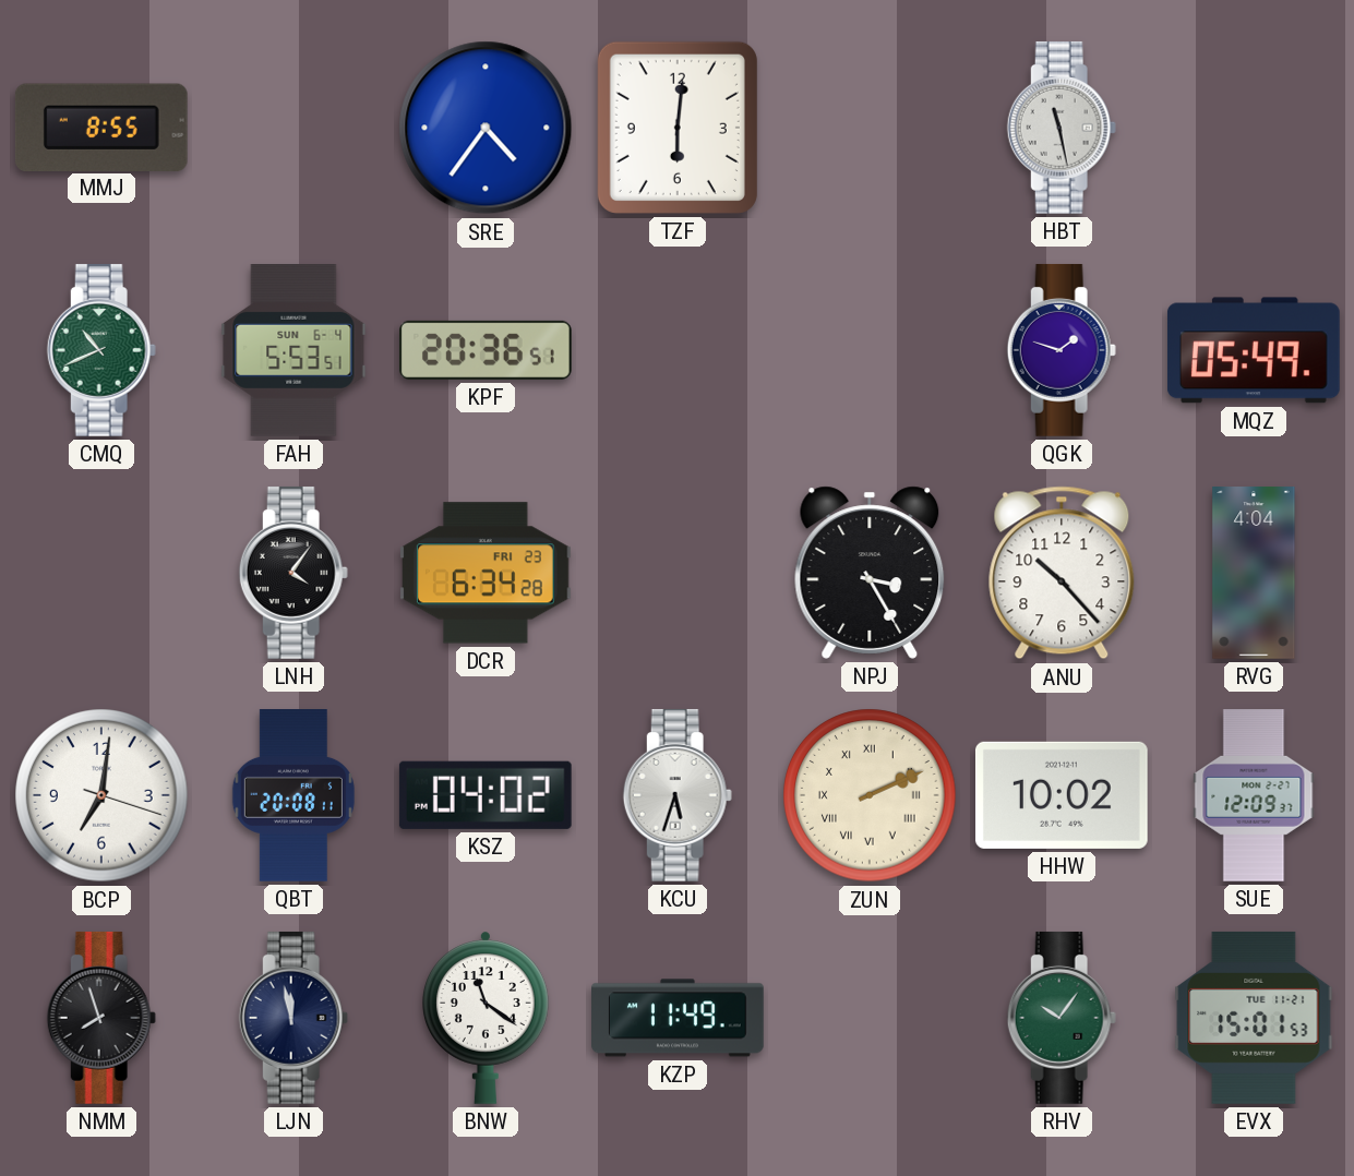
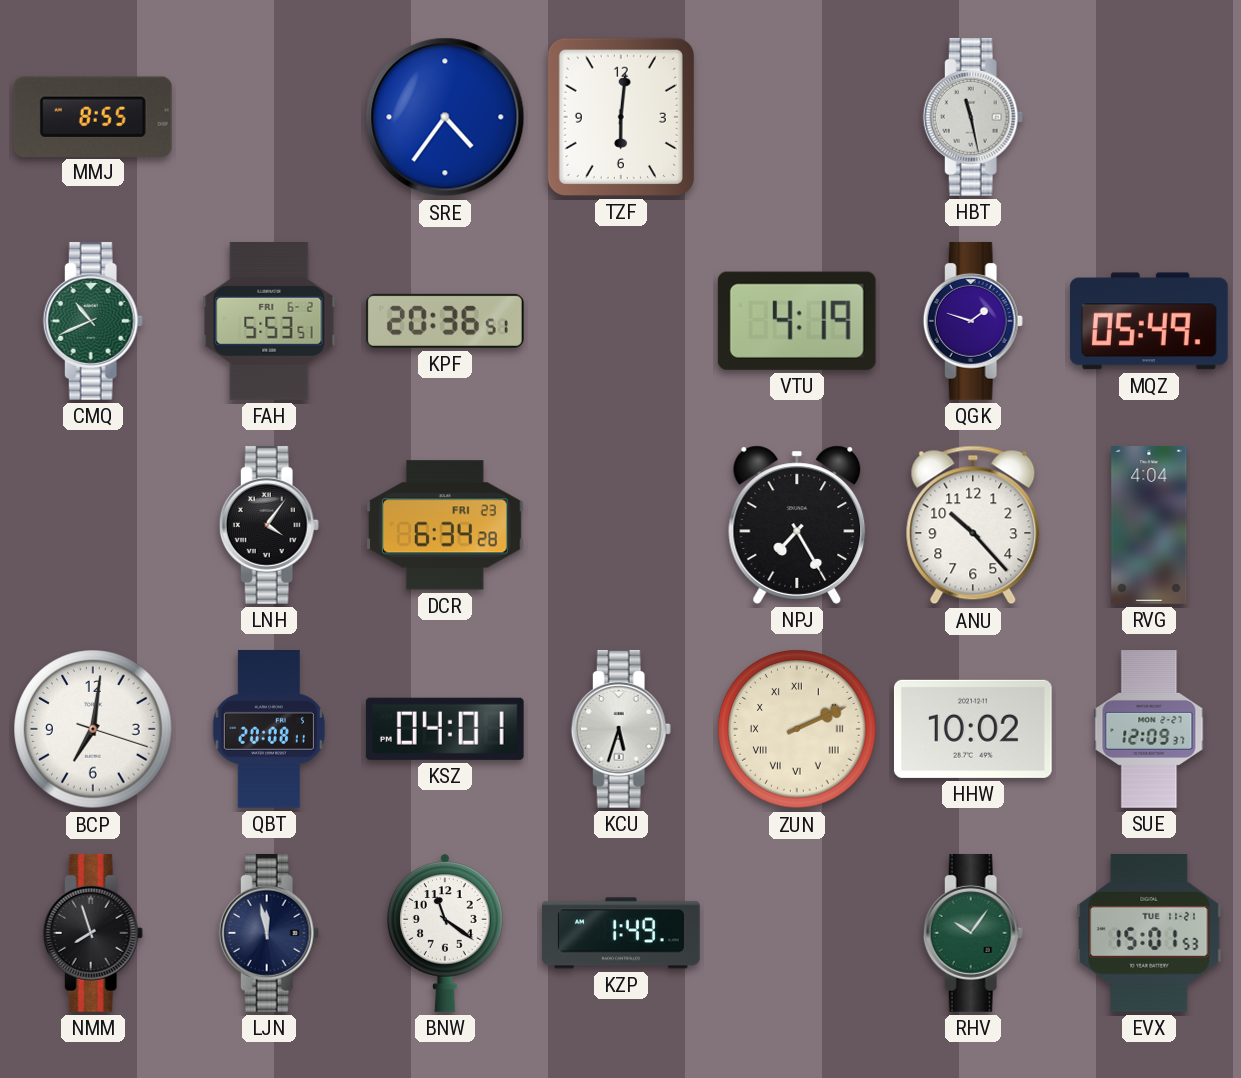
FAH date: SUN 6-4 -> FRI 6-2
VTU: none -> 4:19
NPJ: 3:25 -> 7:25
KSZ: 04:02 -> 04:01
KZP: 11:49 -> 1:49
